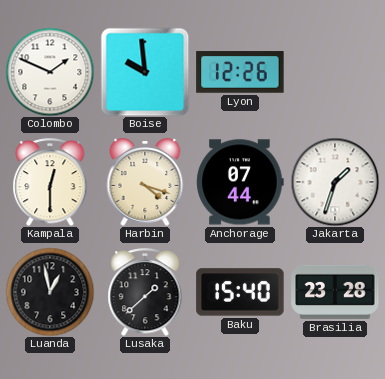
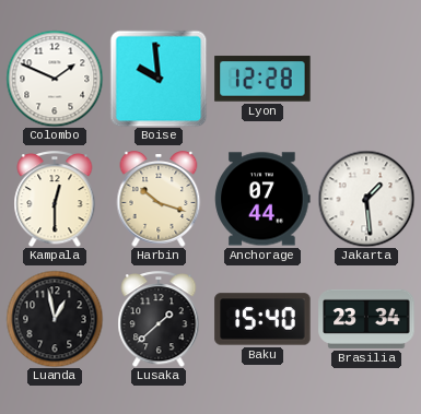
Lyon: 12:26 -> 12:28
Harbin: 4:18 -> 10:18
Jakarta: 1:33 -> 1:29
Brasilia: 23:28 -> 23:34
